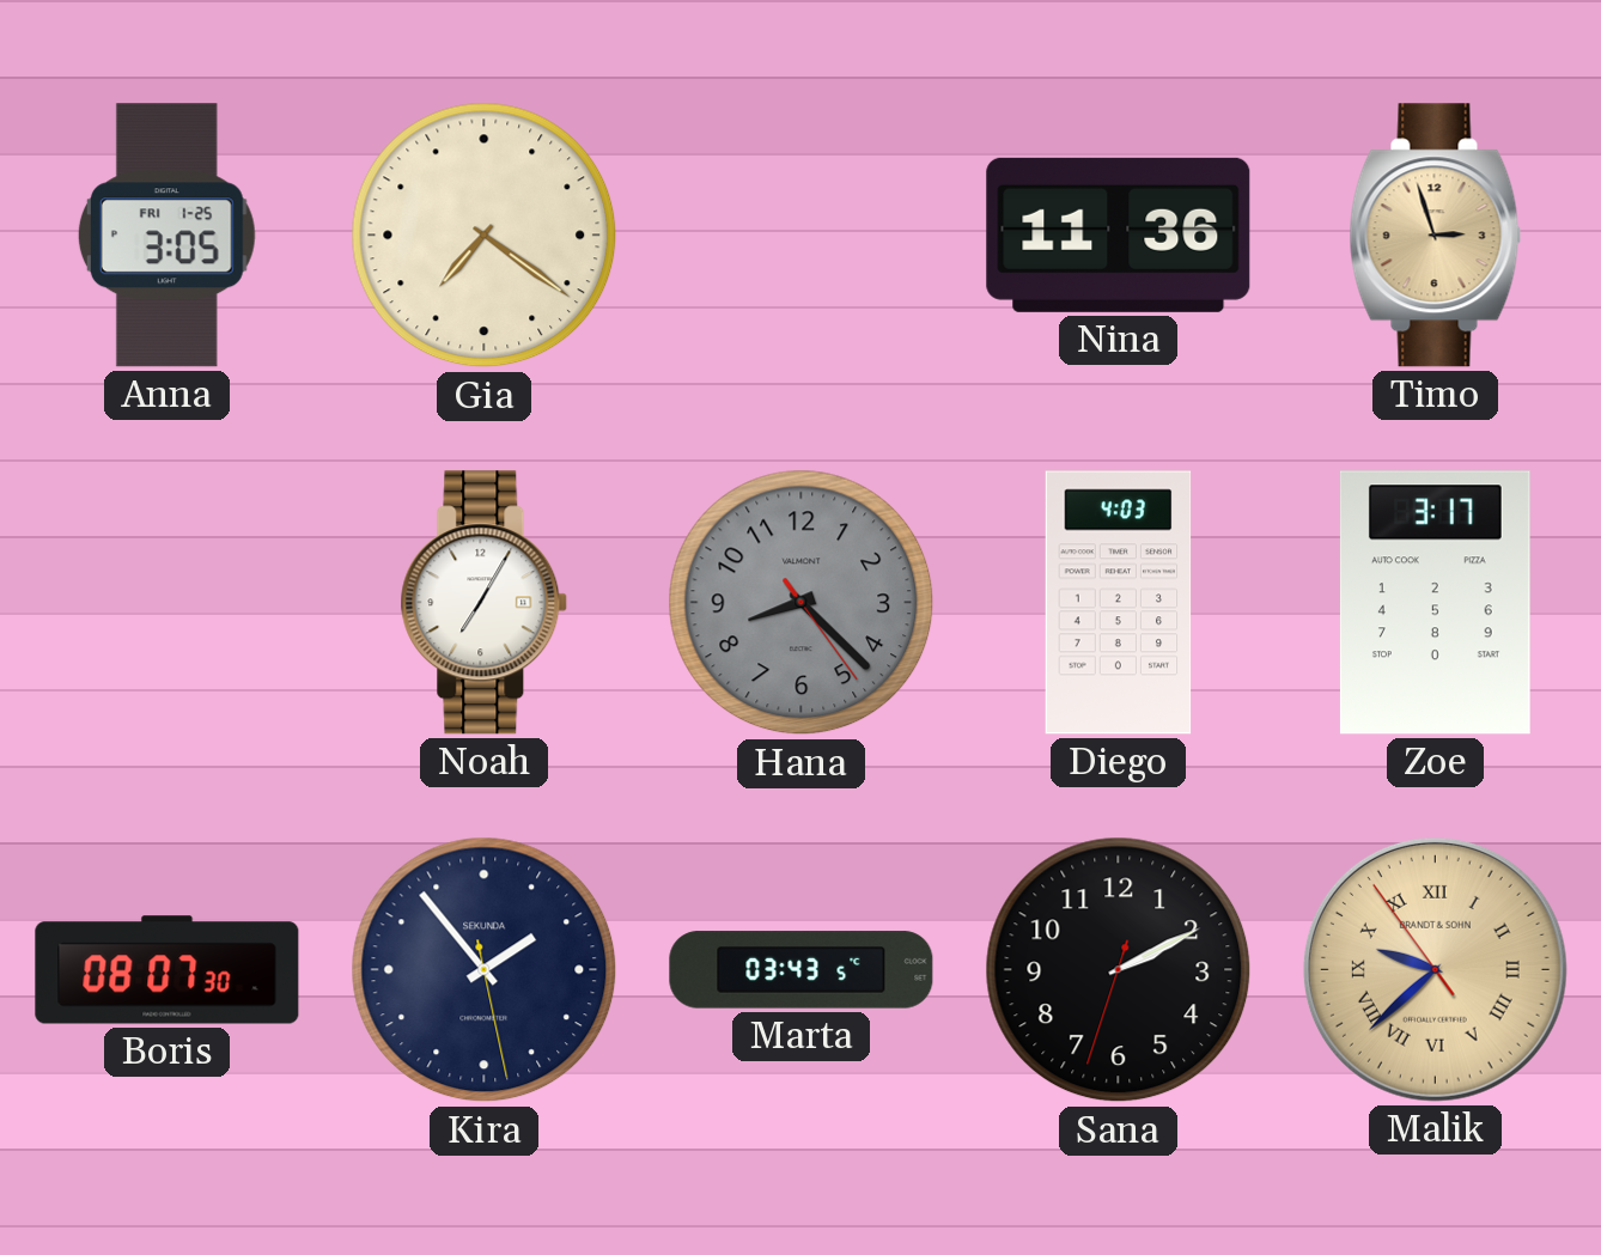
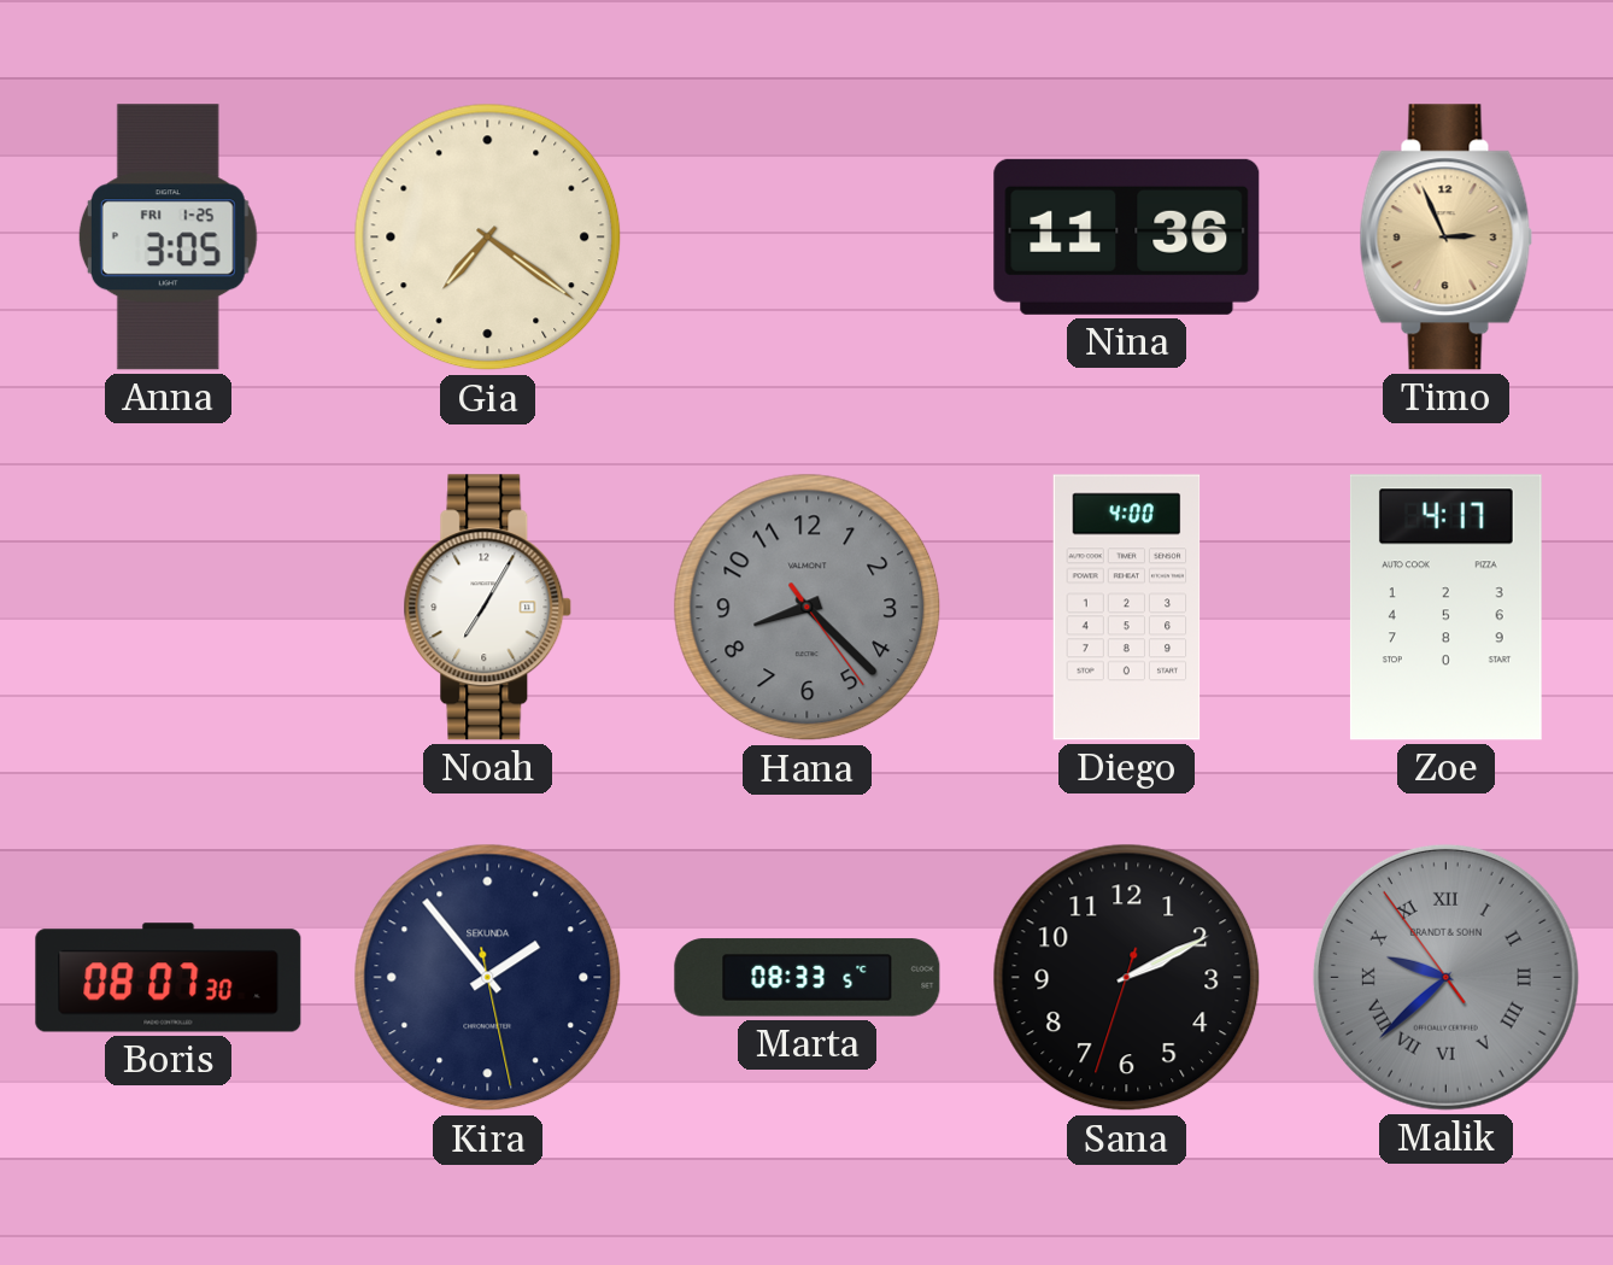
Timo: 2:57 -> 2:56
Diego: 4:03 -> 4:00
Zoe: 3:17 -> 4:17
Marta: 03:43 -> 08:33
Malik dial: champagne -> grey
